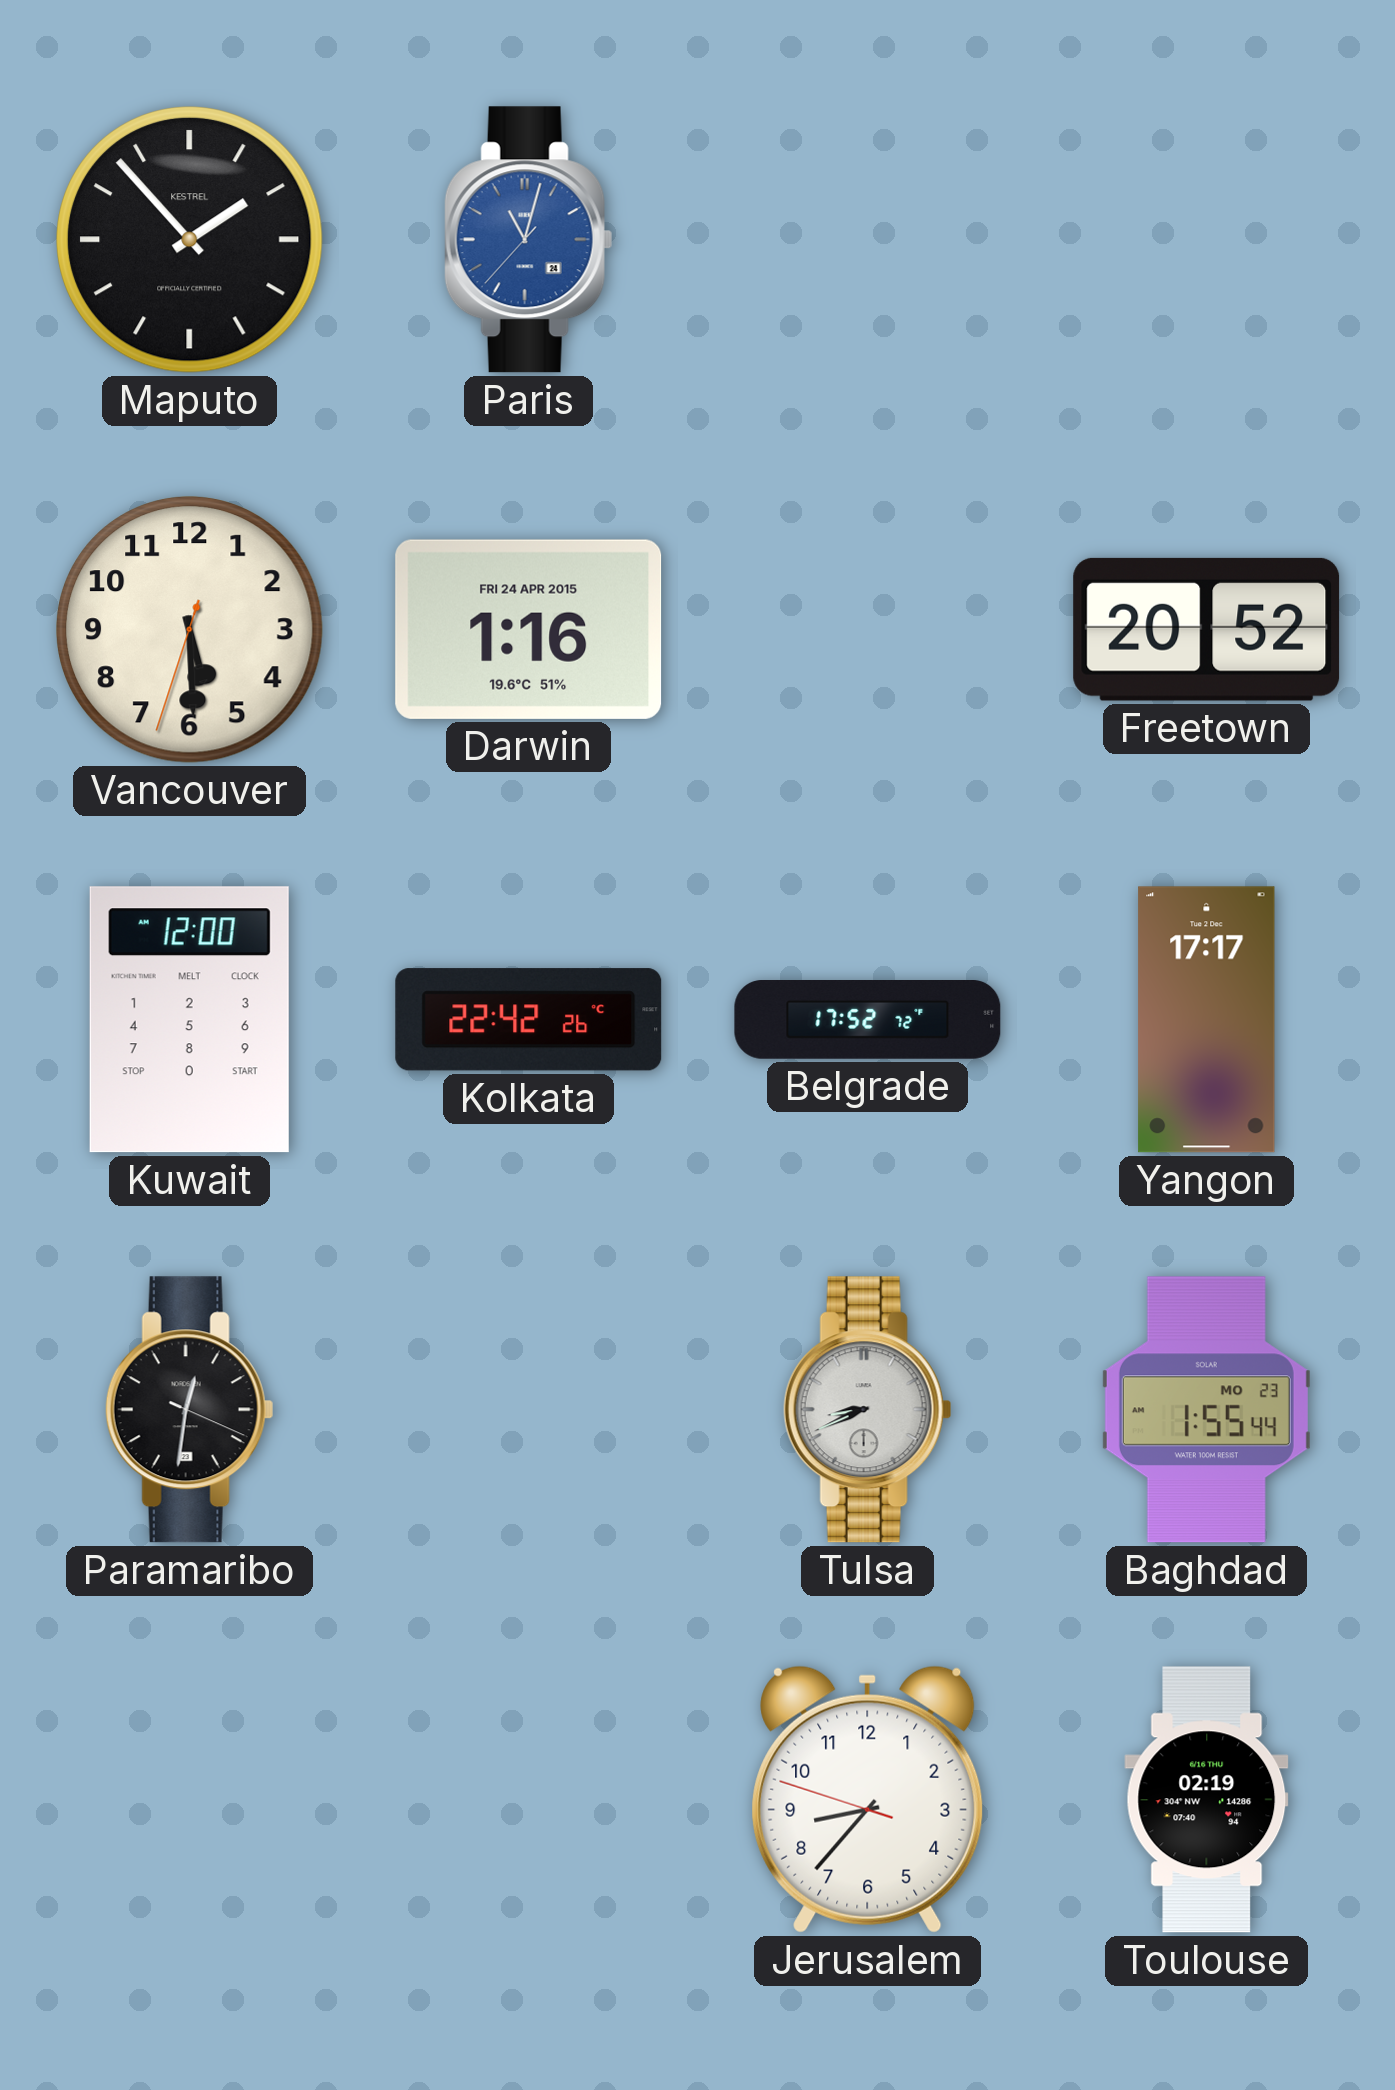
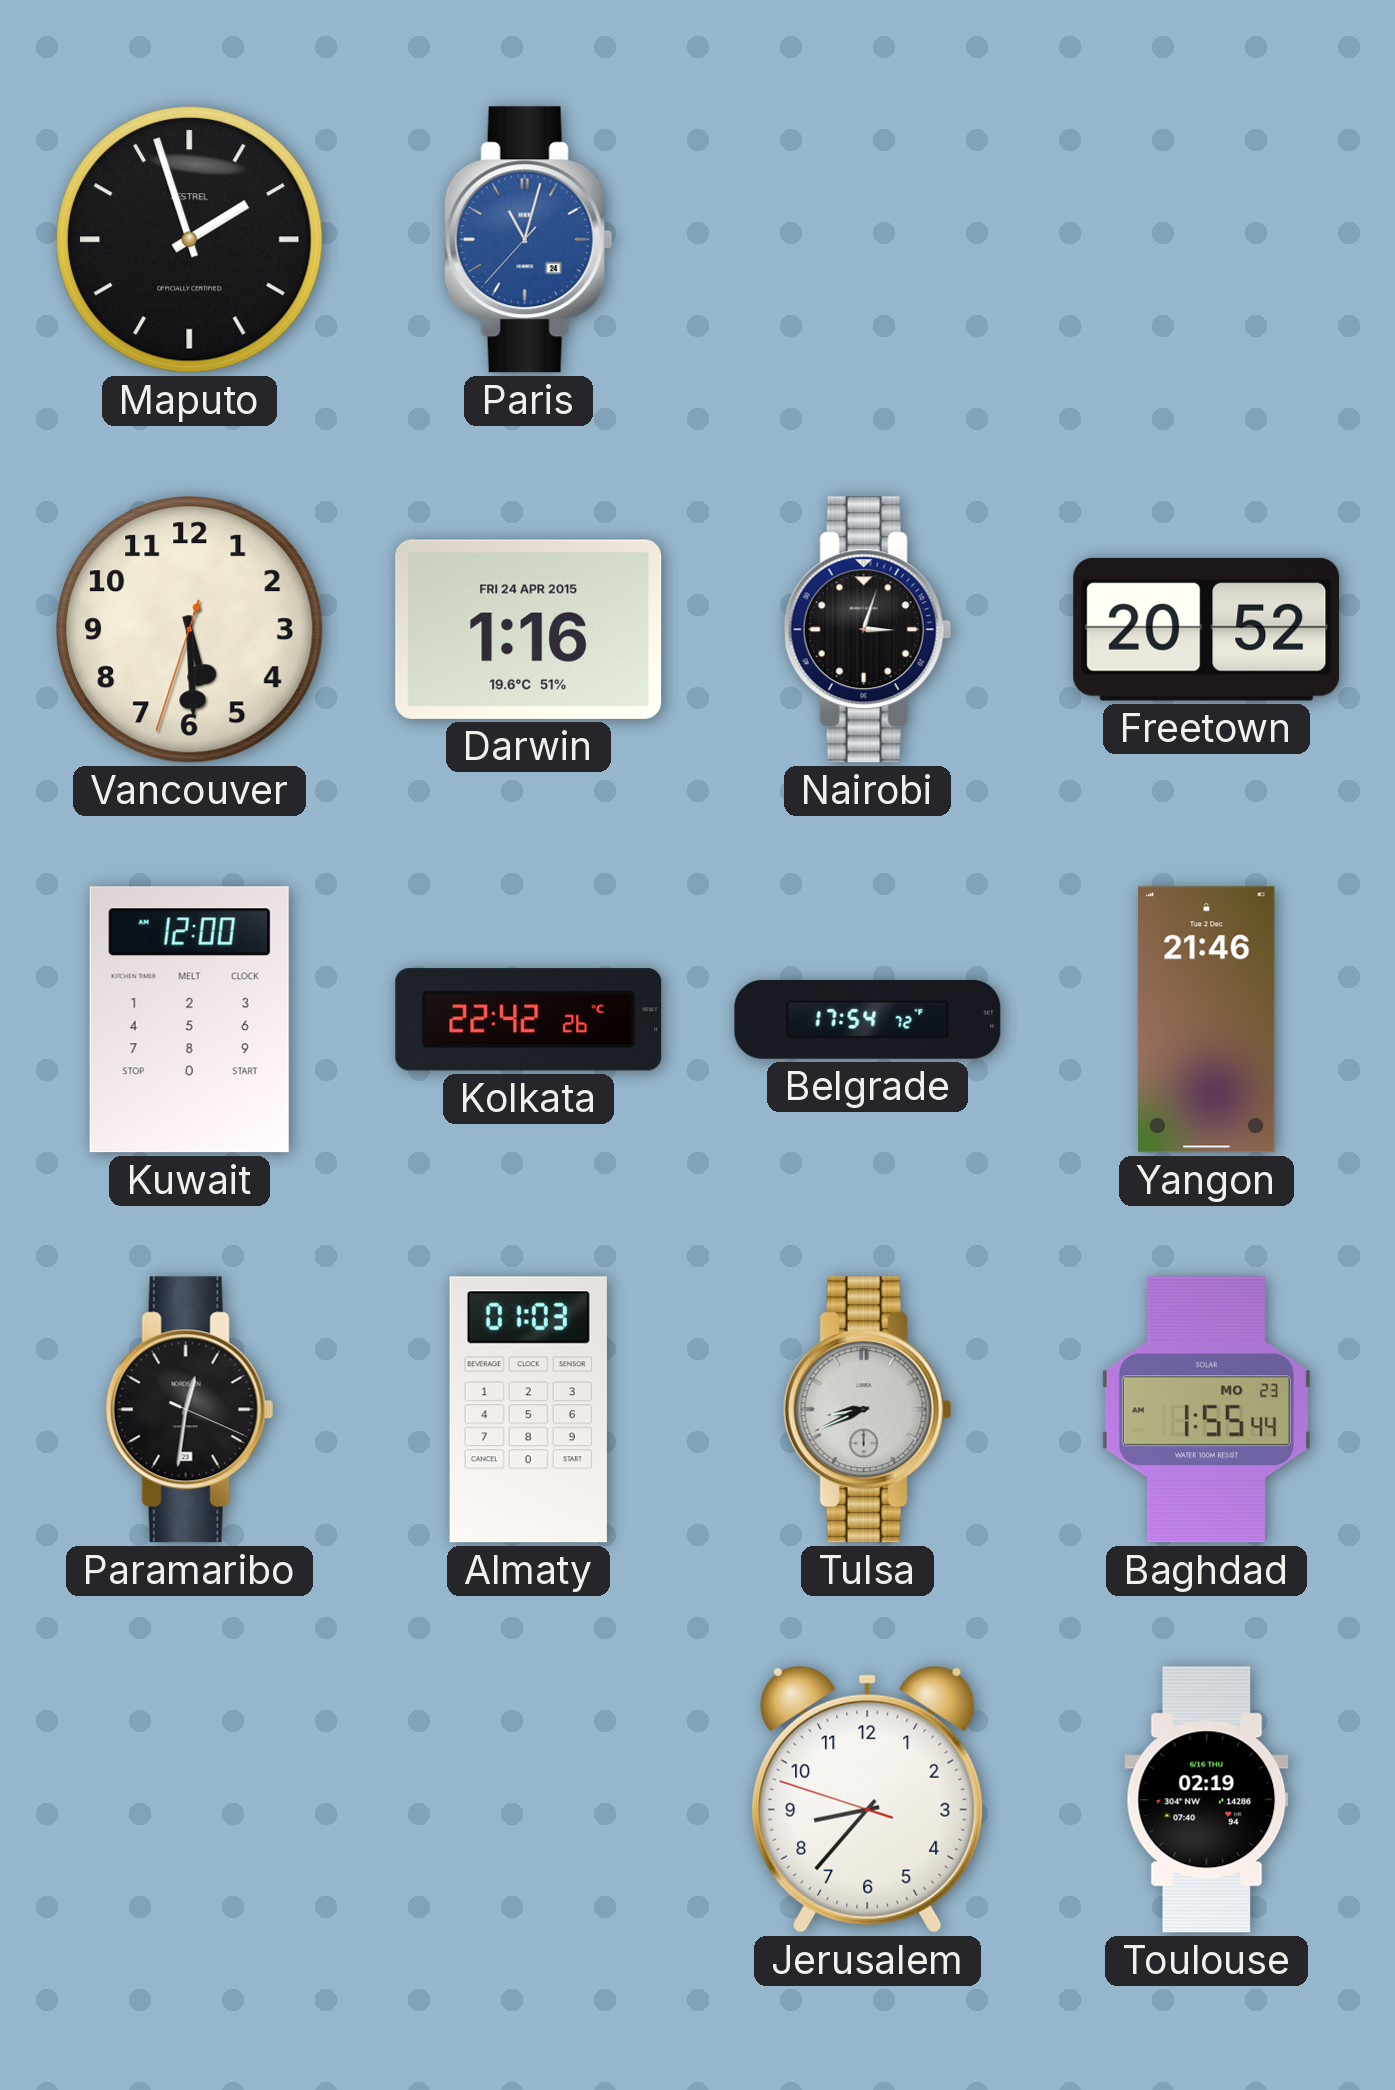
Maputo: 1:53 -> 1:57
Nairobi: none -> 3:03
Belgrade: 17:52 -> 17:54
Yangon: 17:17 -> 21:46
Almaty: none -> 01:03
